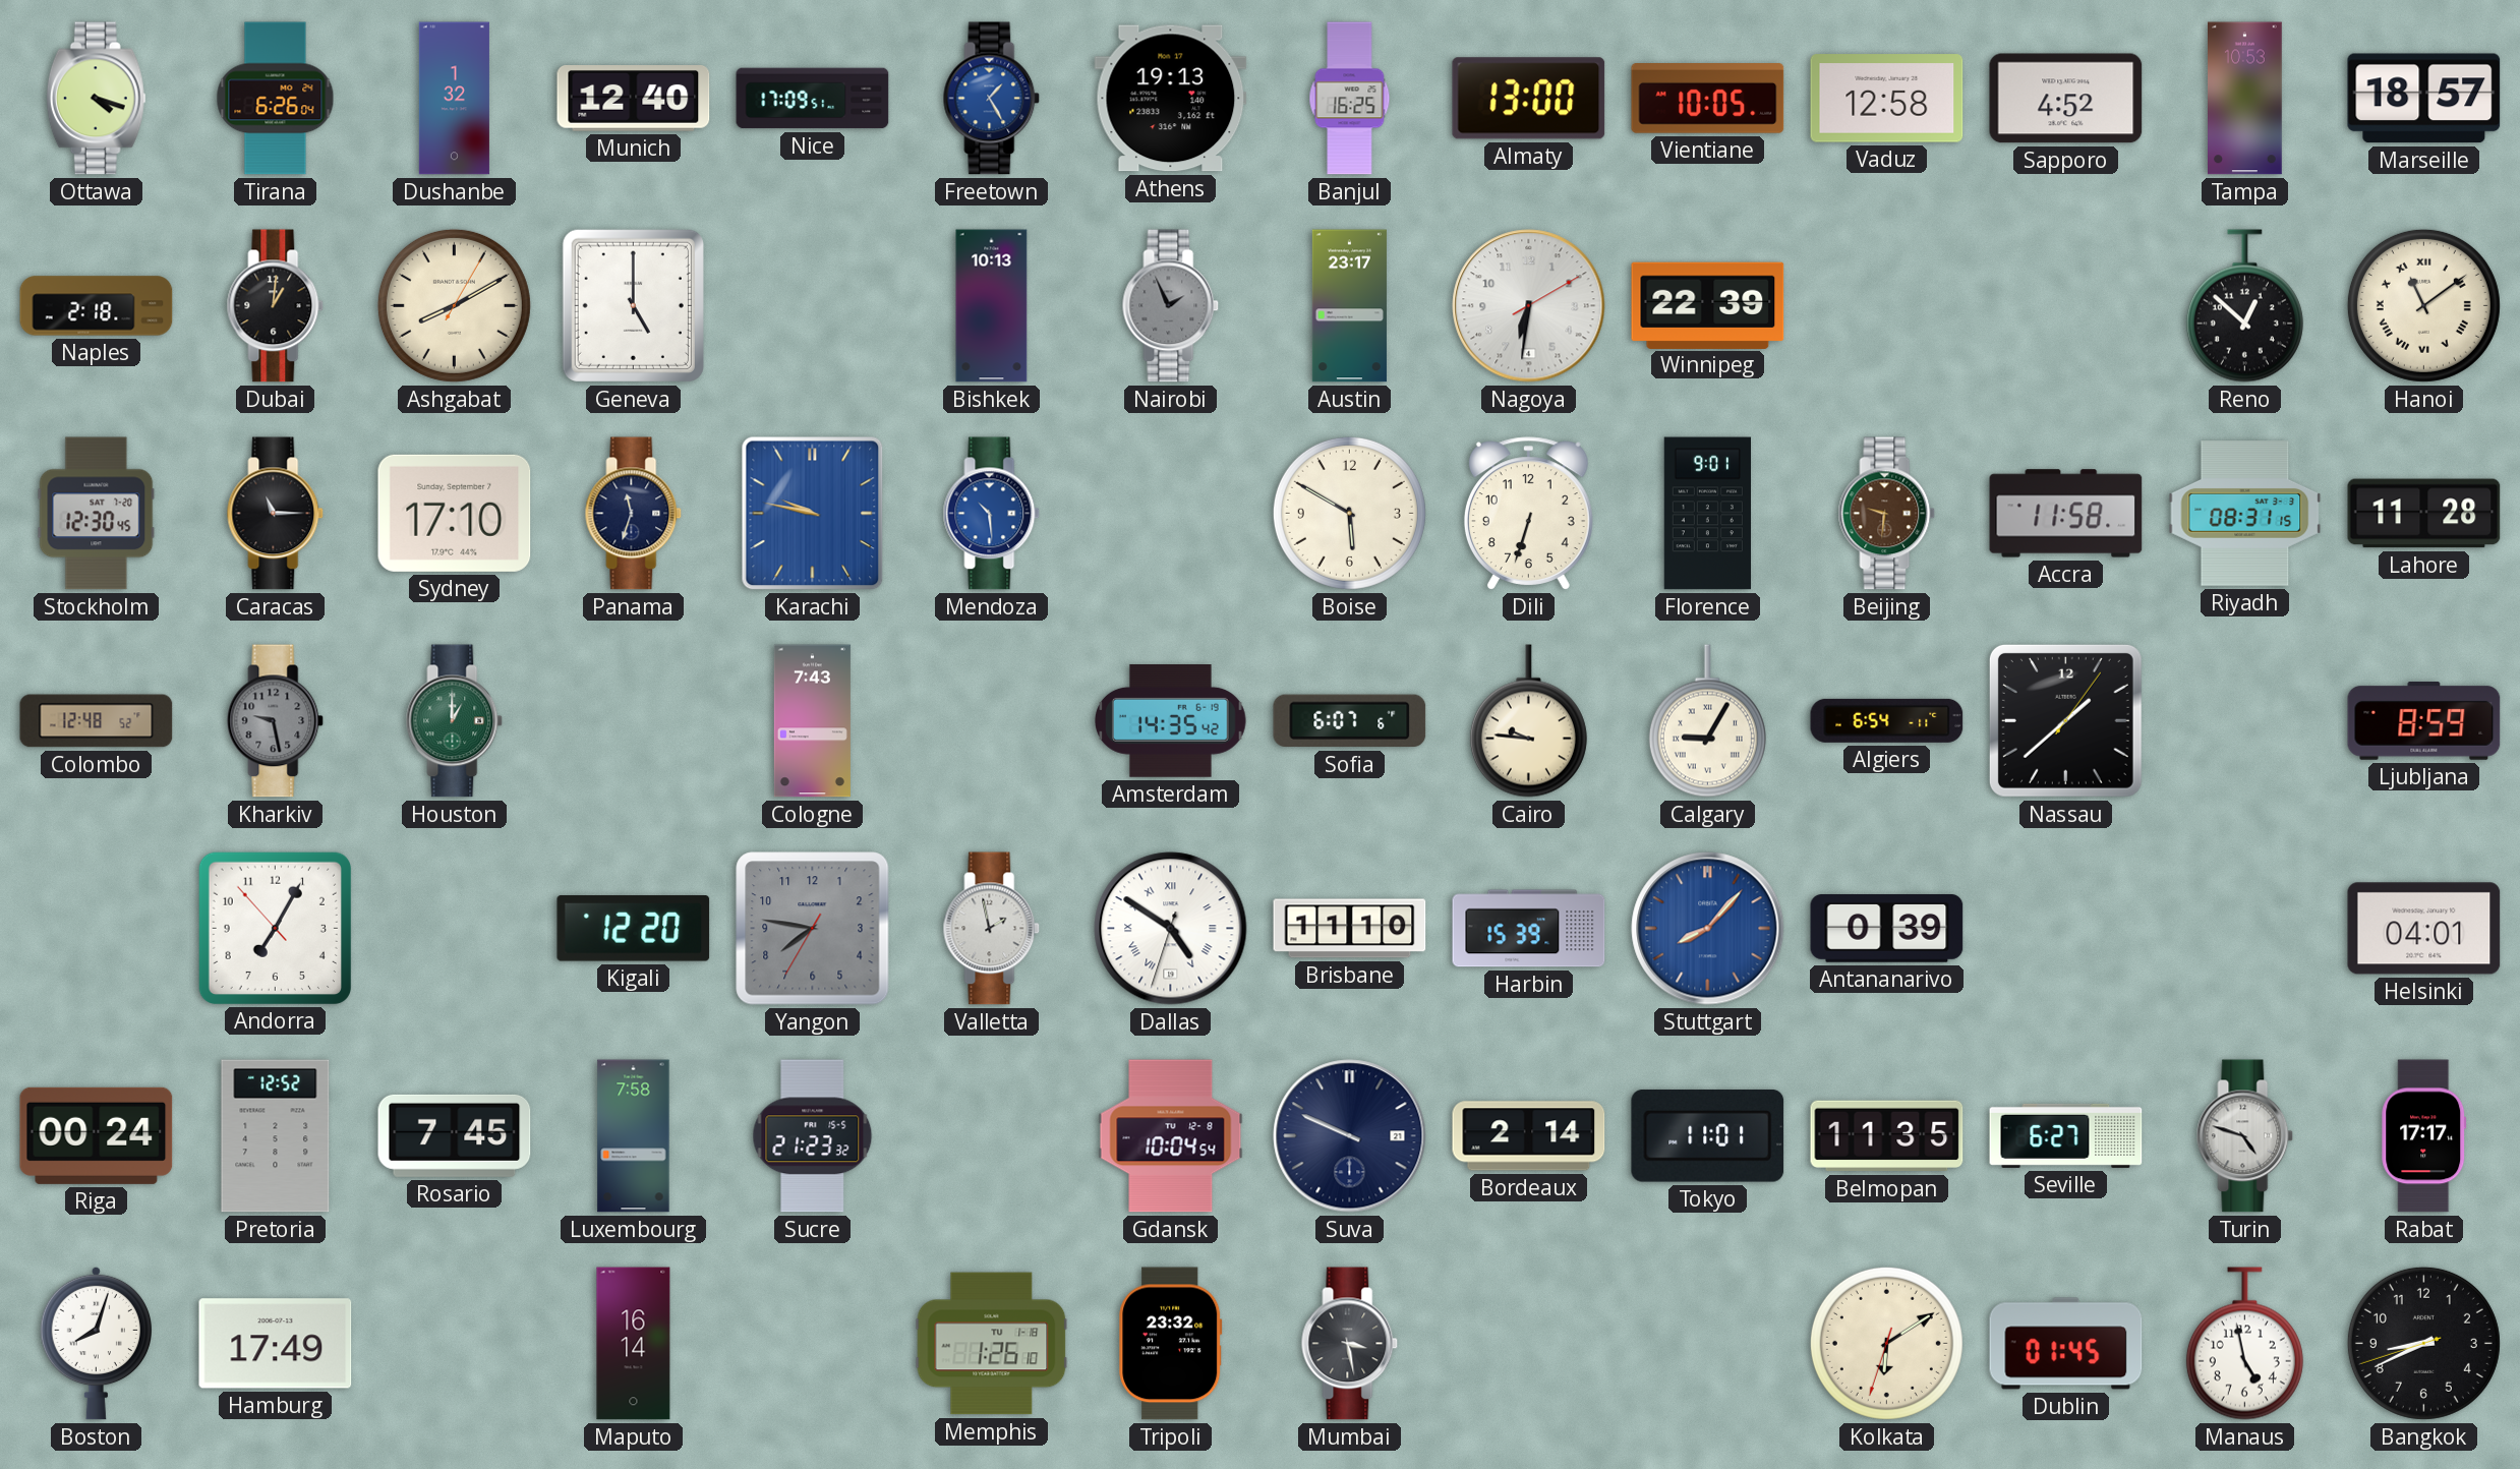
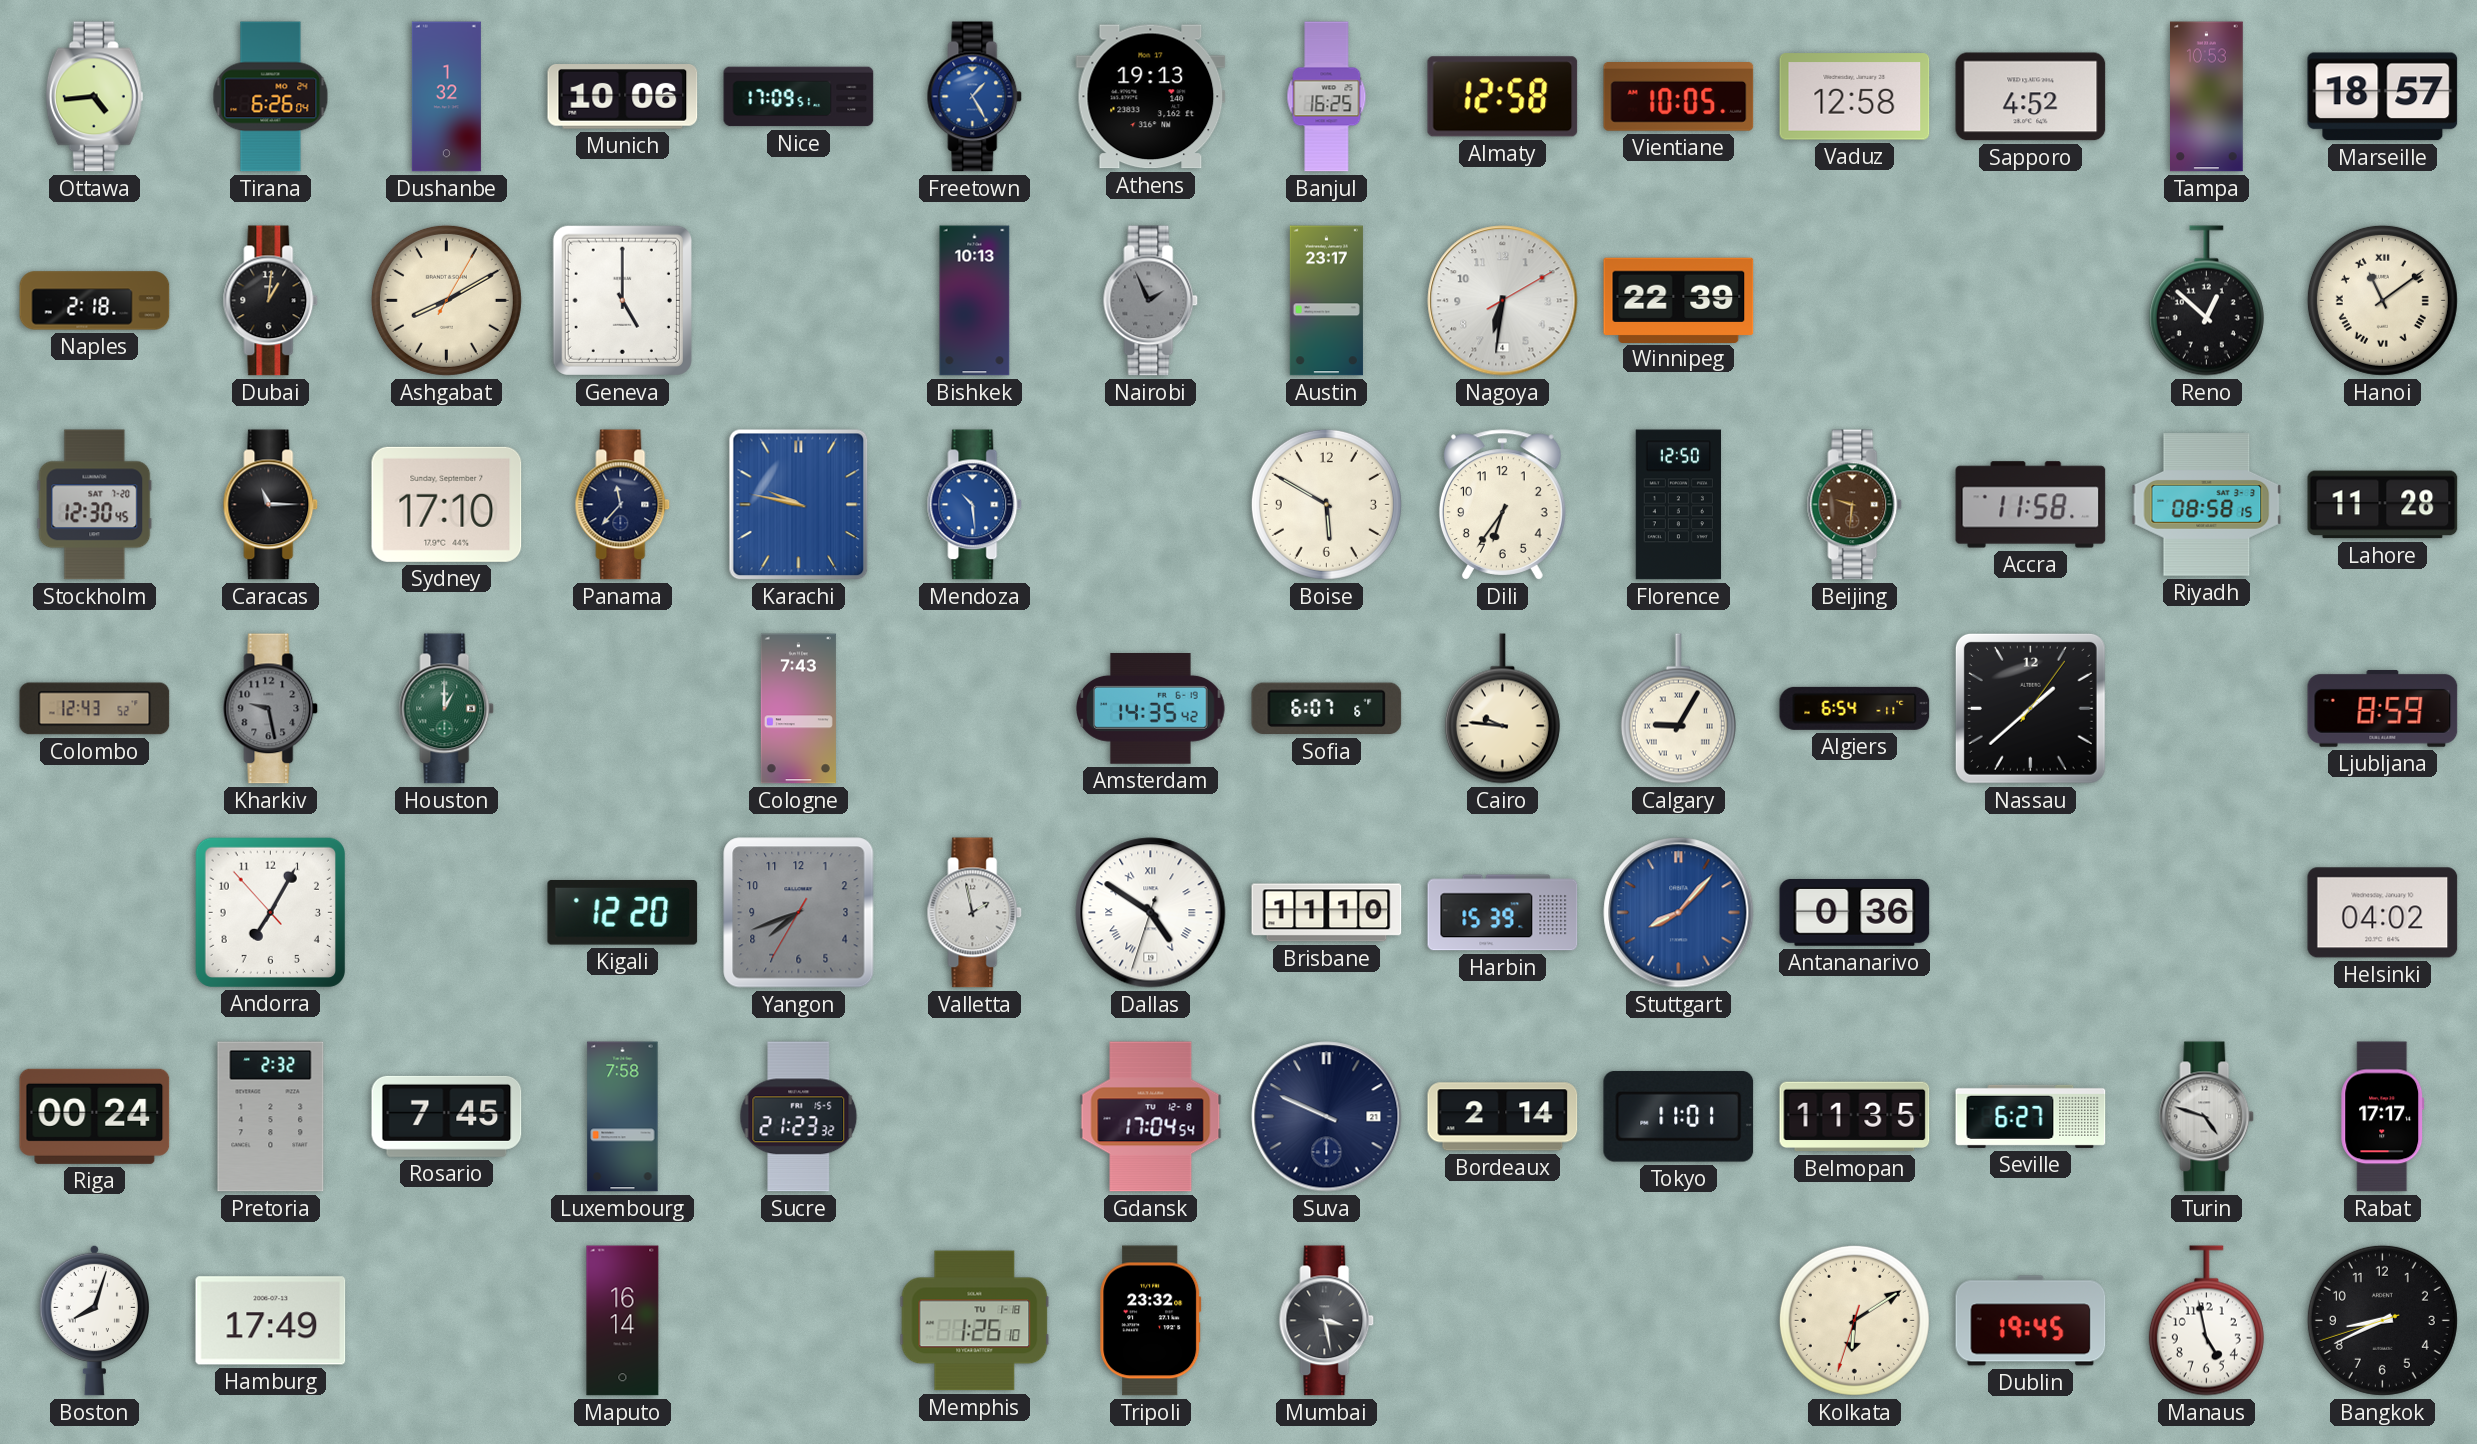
Ottawa: 4:18 -> 4:44
Munich: 12:40 -> 10:06
Almaty: 13:00 -> 12:58
Panama: 11:33 -> 11:37
Dili: 6:33 -> 6:36
Florence: 9:01 -> 12:50
Riyadh: 08:31 -> 08:58
Colombo: 12:48 -> 12:43
Yangon: 7:46 -> 7:41
Antananarivo: 0:39 -> 0:36
Helsinki: 04:01 -> 04:02
Pretoria: 12:52 -> 2:32
Gdansk: 10:04 -> 17:04
Dublin: 01:45 -> 19:45
